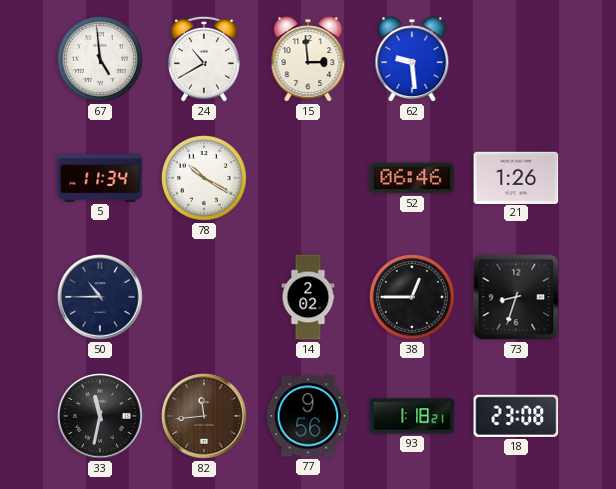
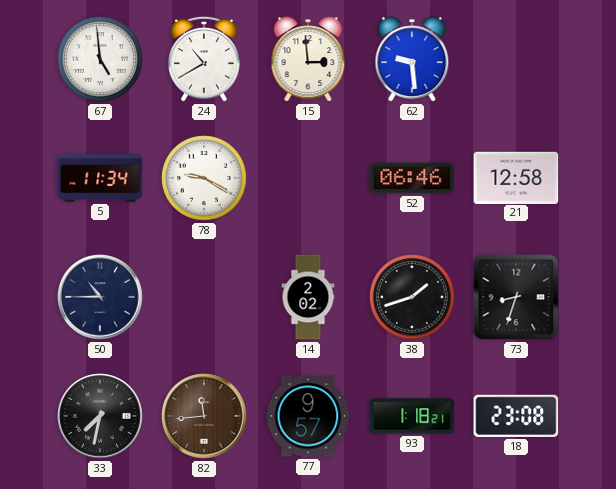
78: 10:20 -> 9:20
21: 1:26 -> 12:58
38: 12:45 -> 1:42
33: 11:32 -> 7:32
77: 9:56 -> 9:57
